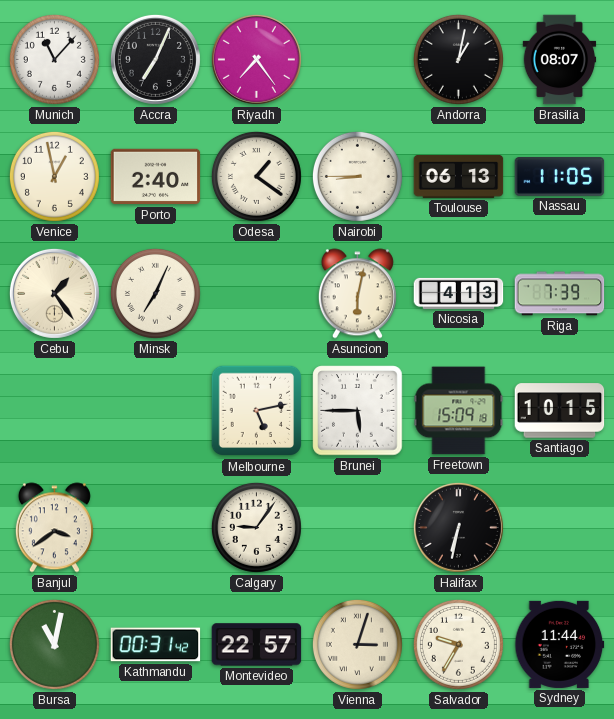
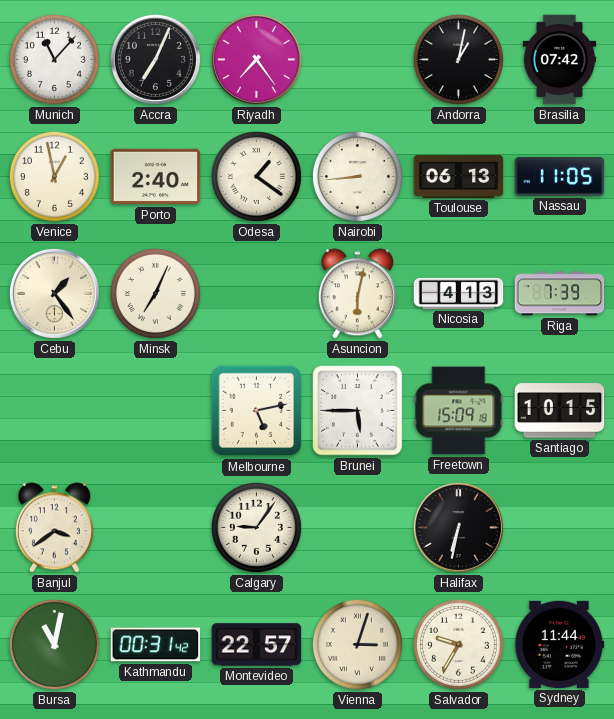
Brasilia: 08:07 -> 07:42
Nairobi: 8:45 -> 8:44
